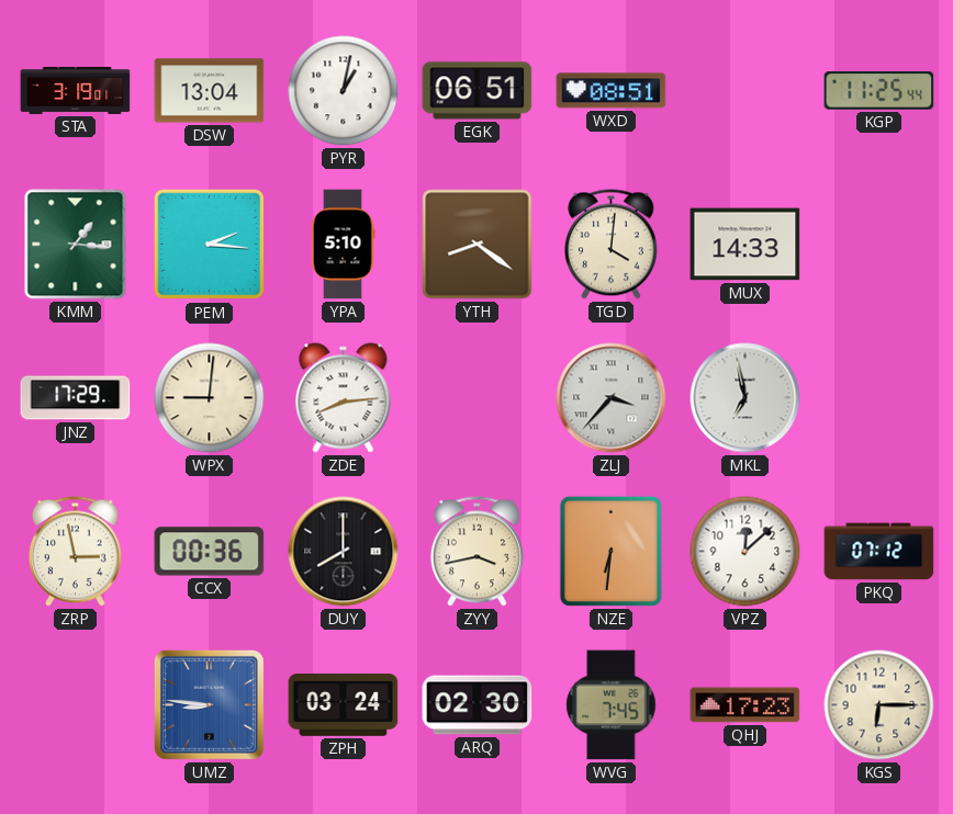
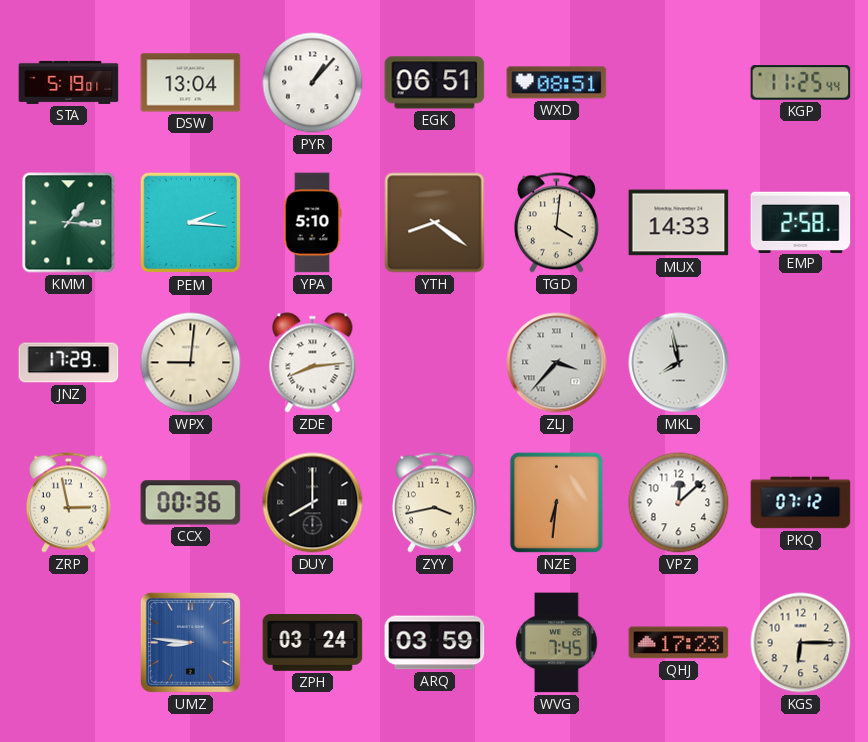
STA: 3:19 -> 5:19
PYR: 1:02 -> 1:07
EMP: none -> 2:58
MKL: 6:58 -> 7:58
ARQ: 02:30 -> 03:59
